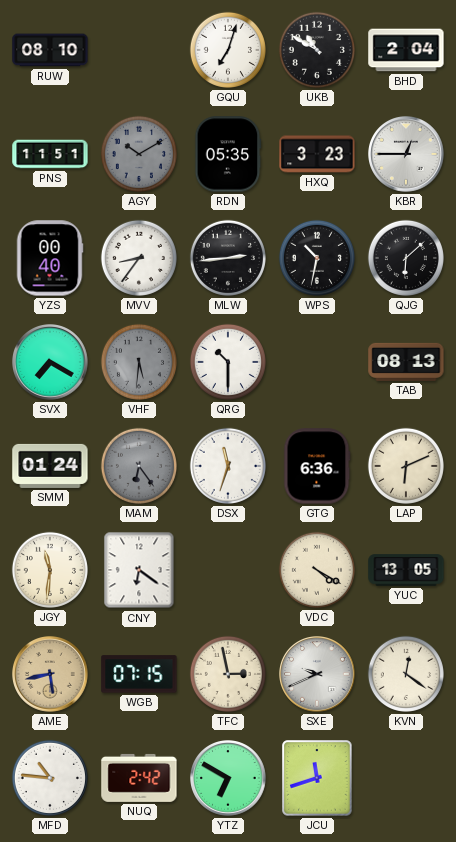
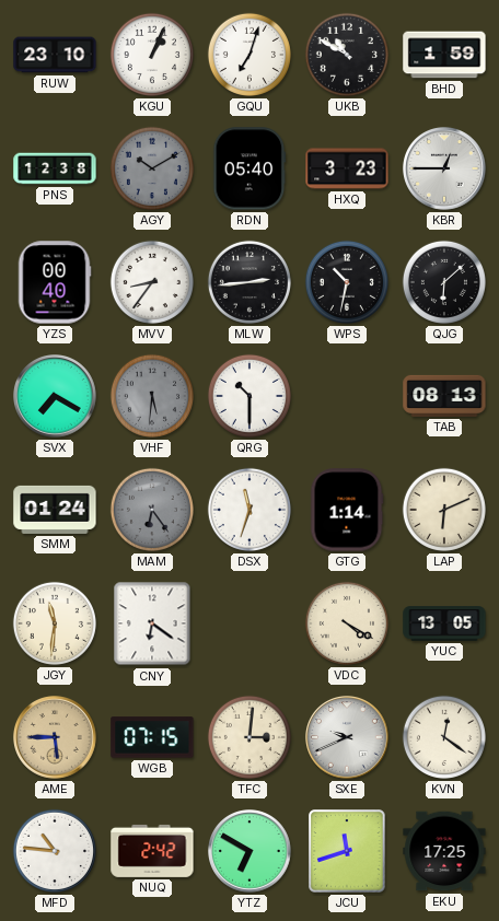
RUW: 08:10 -> 23:10
KGU: none -> 1:04
BHD: 2:04 -> 1:59
PNS: 11:51 -> 12:38
RDN: 05:35 -> 05:40
GTG: 6:36 -> 1:14
AME: 5:43 -> 5:45
TFC: 2:58 -> 3:01
EKU: none -> 17:25
